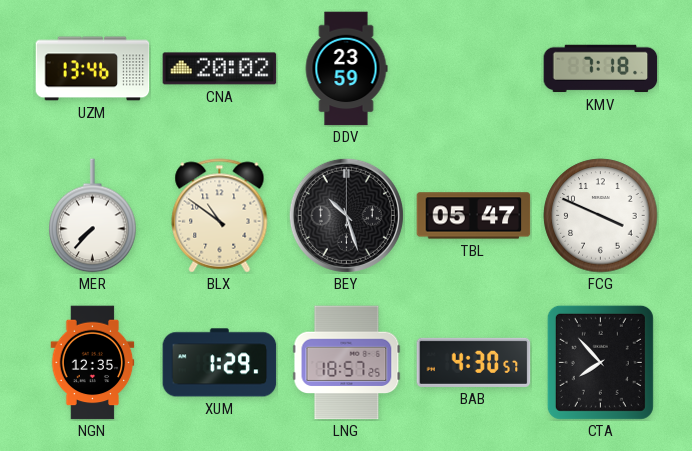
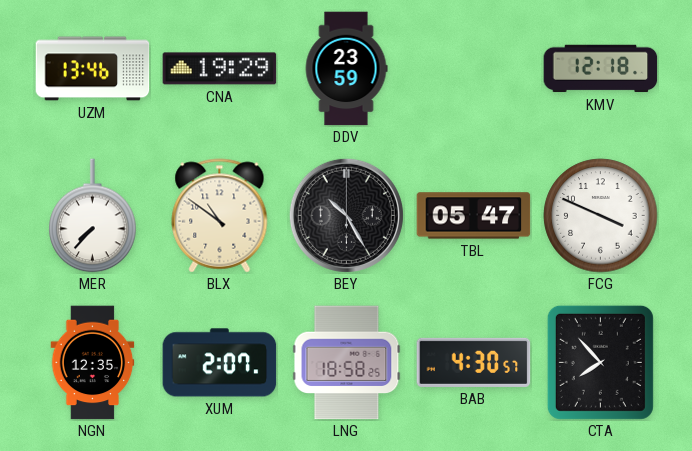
CNA: 20:02 -> 19:29
KMV: 7:18 -> 12:18
BEY: 10:27 -> 10:25
XUM: 1:29 -> 2:07
LNG: 18:57 -> 18:58
